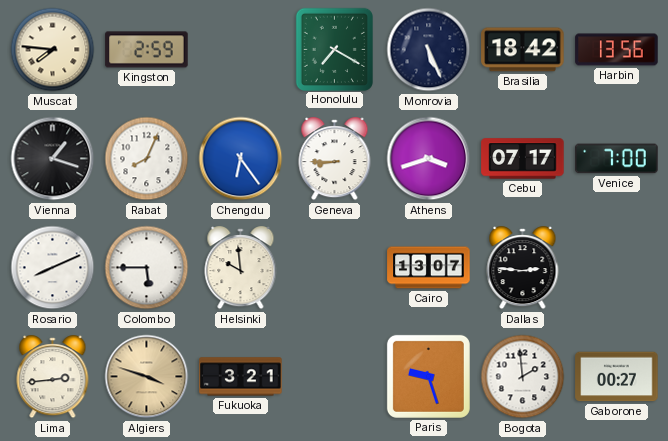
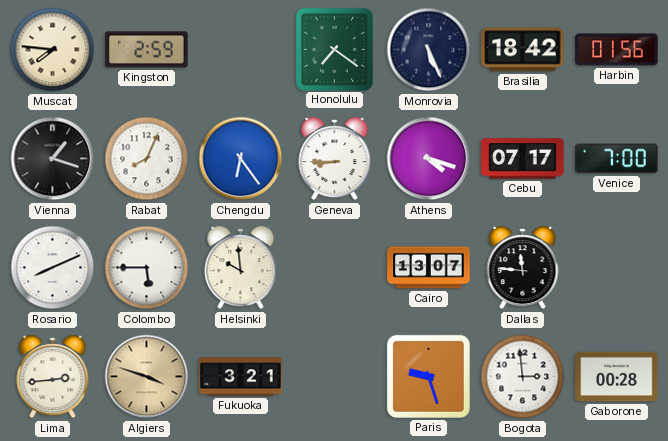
Honolulu: 7:20 -> 7:21
Harbin: 13:56 -> 01:56
Athens: 3:42 -> 4:18
Dallas: 2:46 -> 11:46
Bogota: 1:59 -> 2:59
Gaborone: 00:27 -> 00:28
